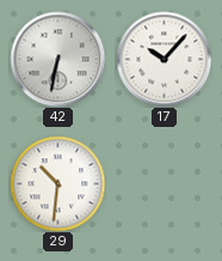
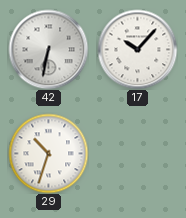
29: 10:31 -> 10:33
